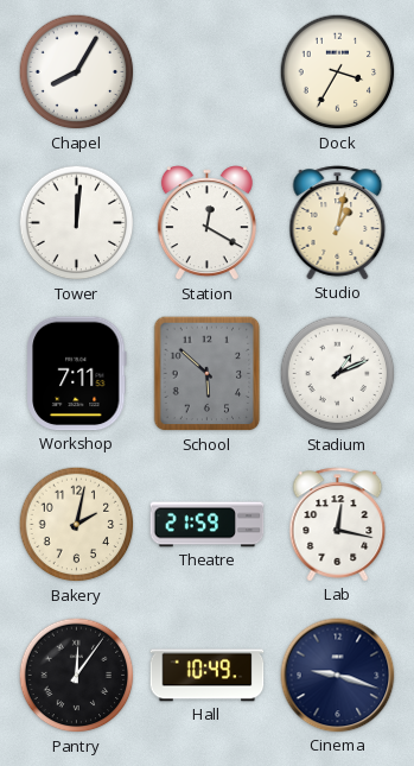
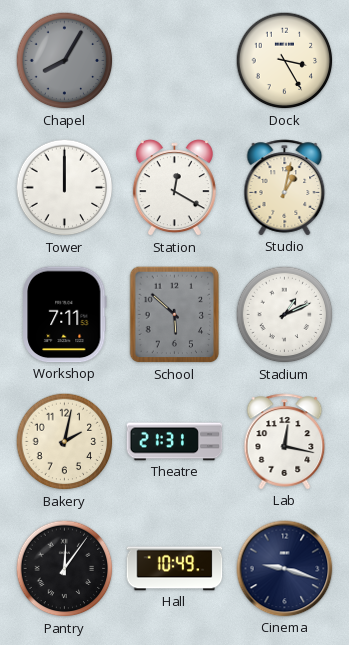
Chapel dial: white -> grey
Dock: 3:35 -> 3:25
Tower: 12:01 -> 12:00
Theatre: 21:59 -> 21:31
